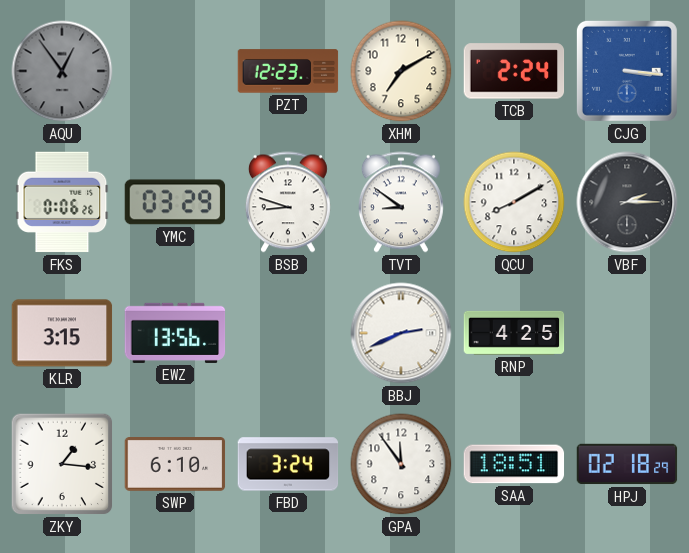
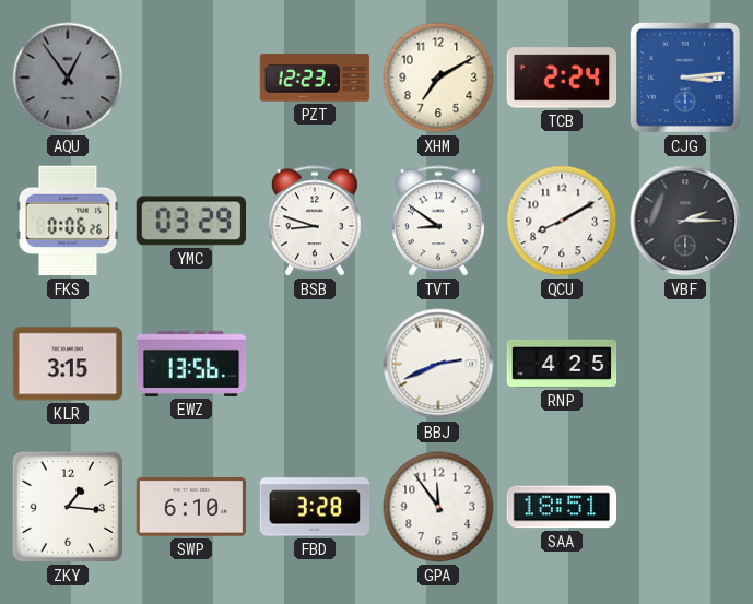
CJG: 3:16 -> 3:14
FBD: 3:24 -> 3:28
HPJ: 02:18 -> none
